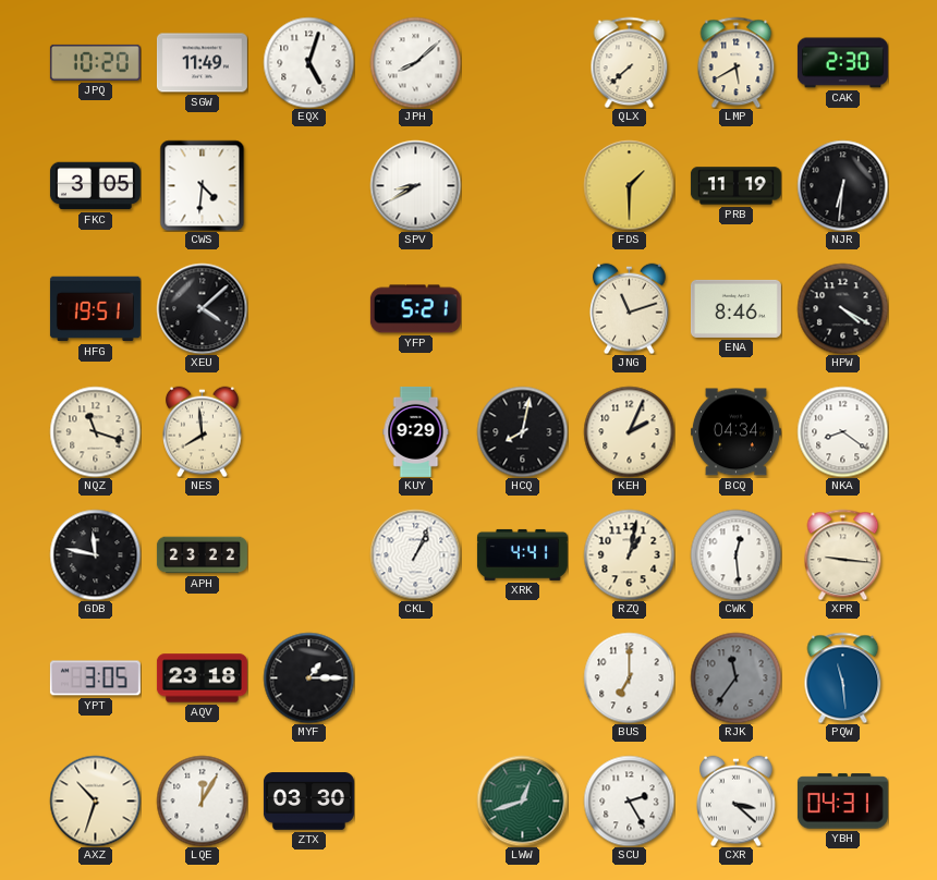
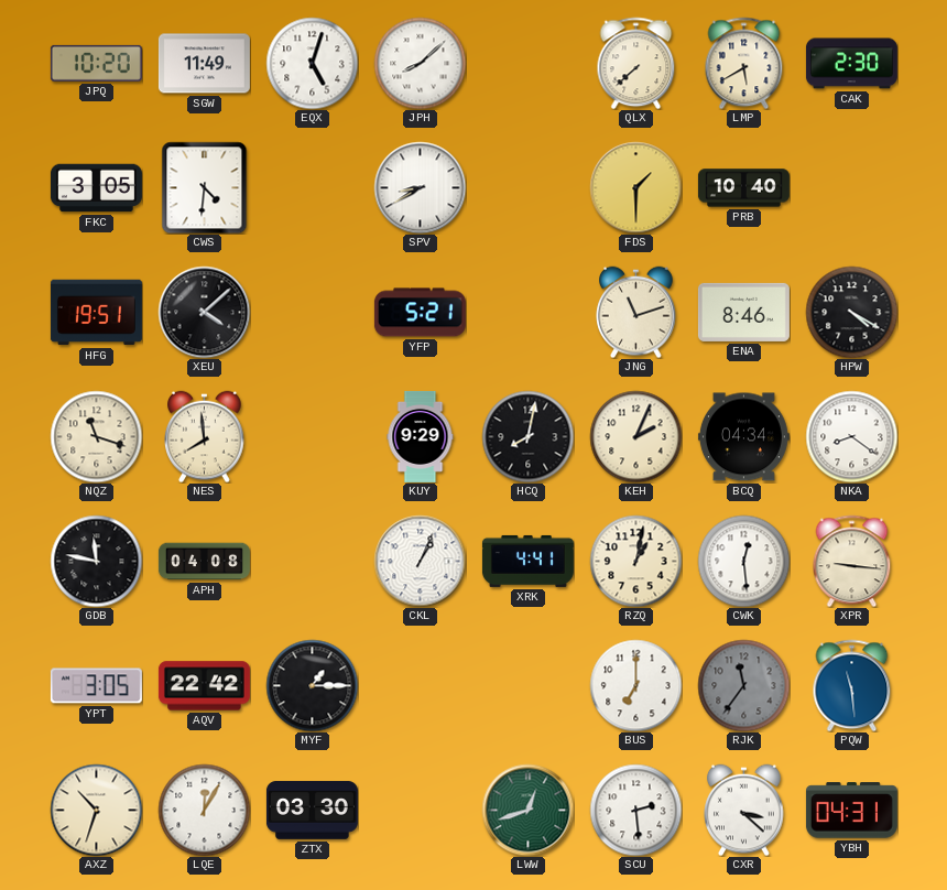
PRB: 11:19 -> 10:40
NJR: 6:31 -> none
APH: 23:22 -> 04:08
AQV: 23:18 -> 22:42
SCU: 2:25 -> 2:29
